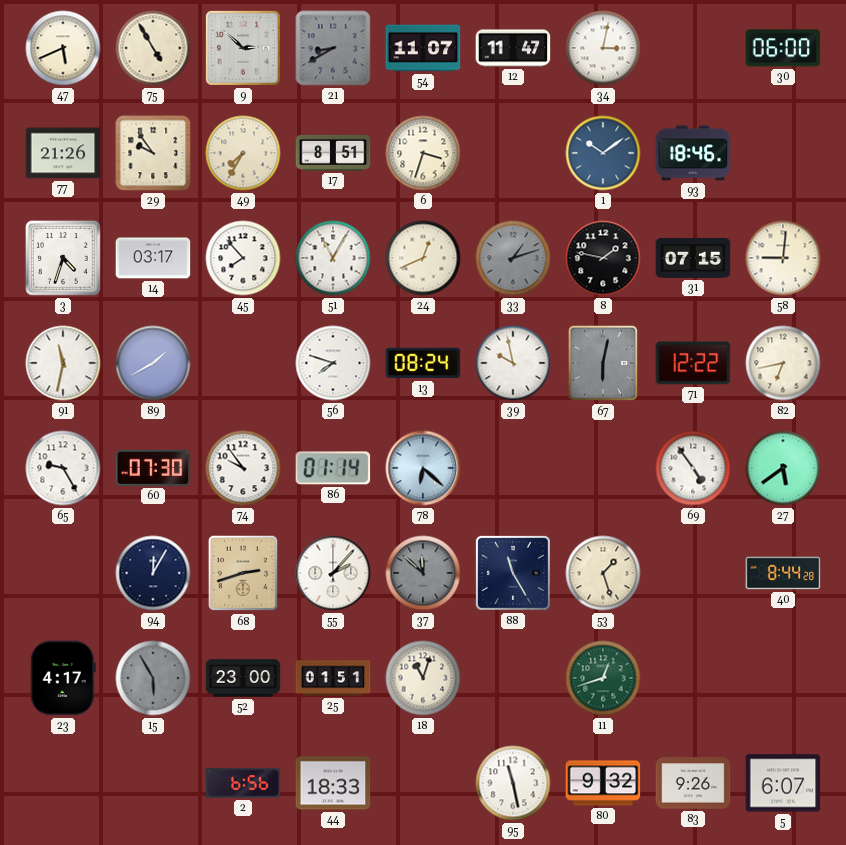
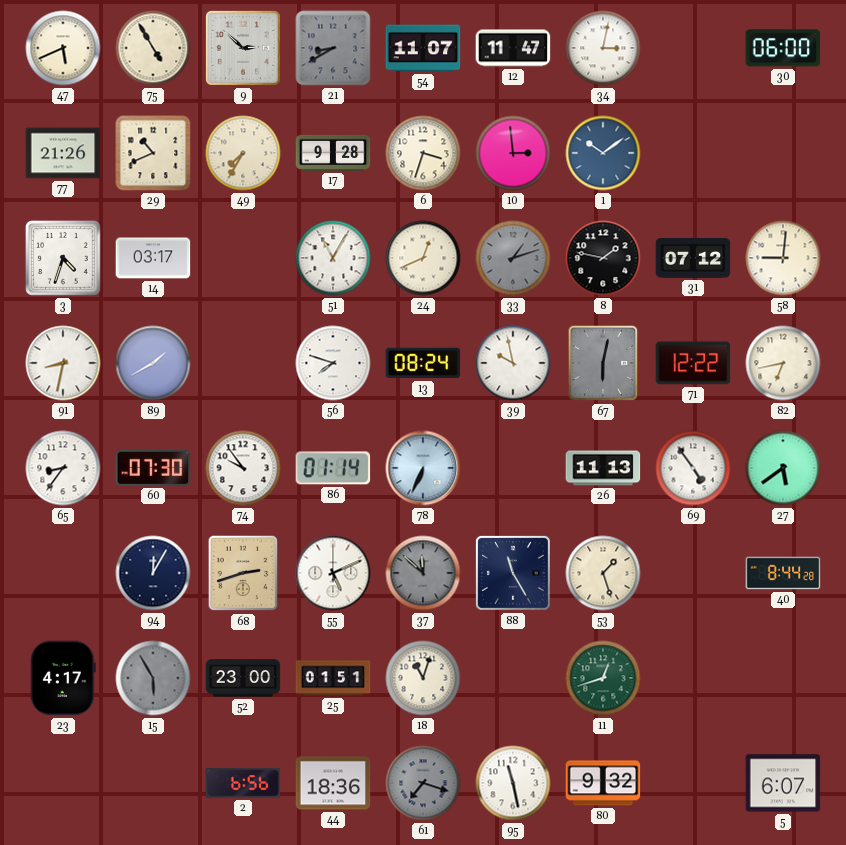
29: 9:54 -> 10:41
17: 8:51 -> 9:28
10: none -> 2:59
93: 18:46 -> none
45: 7:53 -> none
31: 07:15 -> 07:12
91: 11:32 -> 8:32
65: 9:25 -> 8:36
78: 6:22 -> 6:34
26: none -> 11:13
55: 2:07 -> 5:11
44: 18:33 -> 18:36
61: none -> 7:18
83: 9:26 -> none
